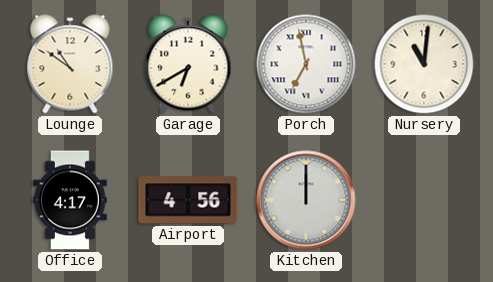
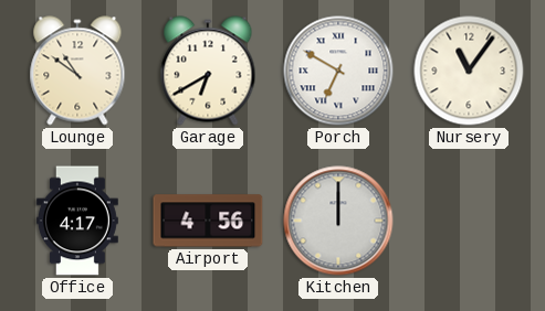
Porch: 6:58 -> 6:50
Nursery: 11:01 -> 11:06
